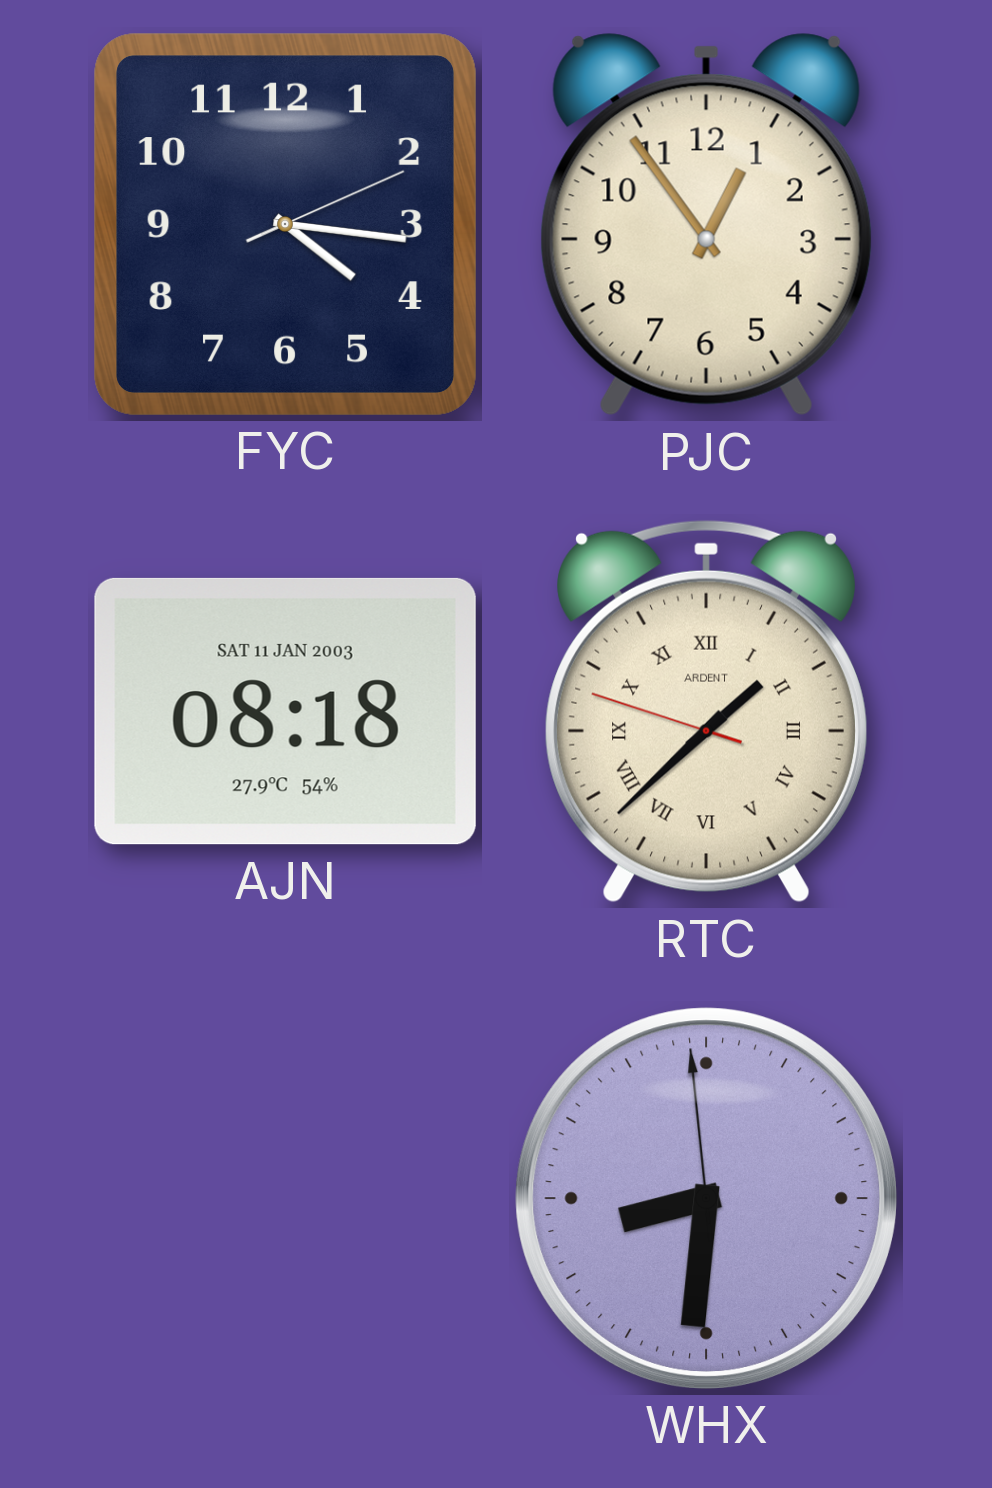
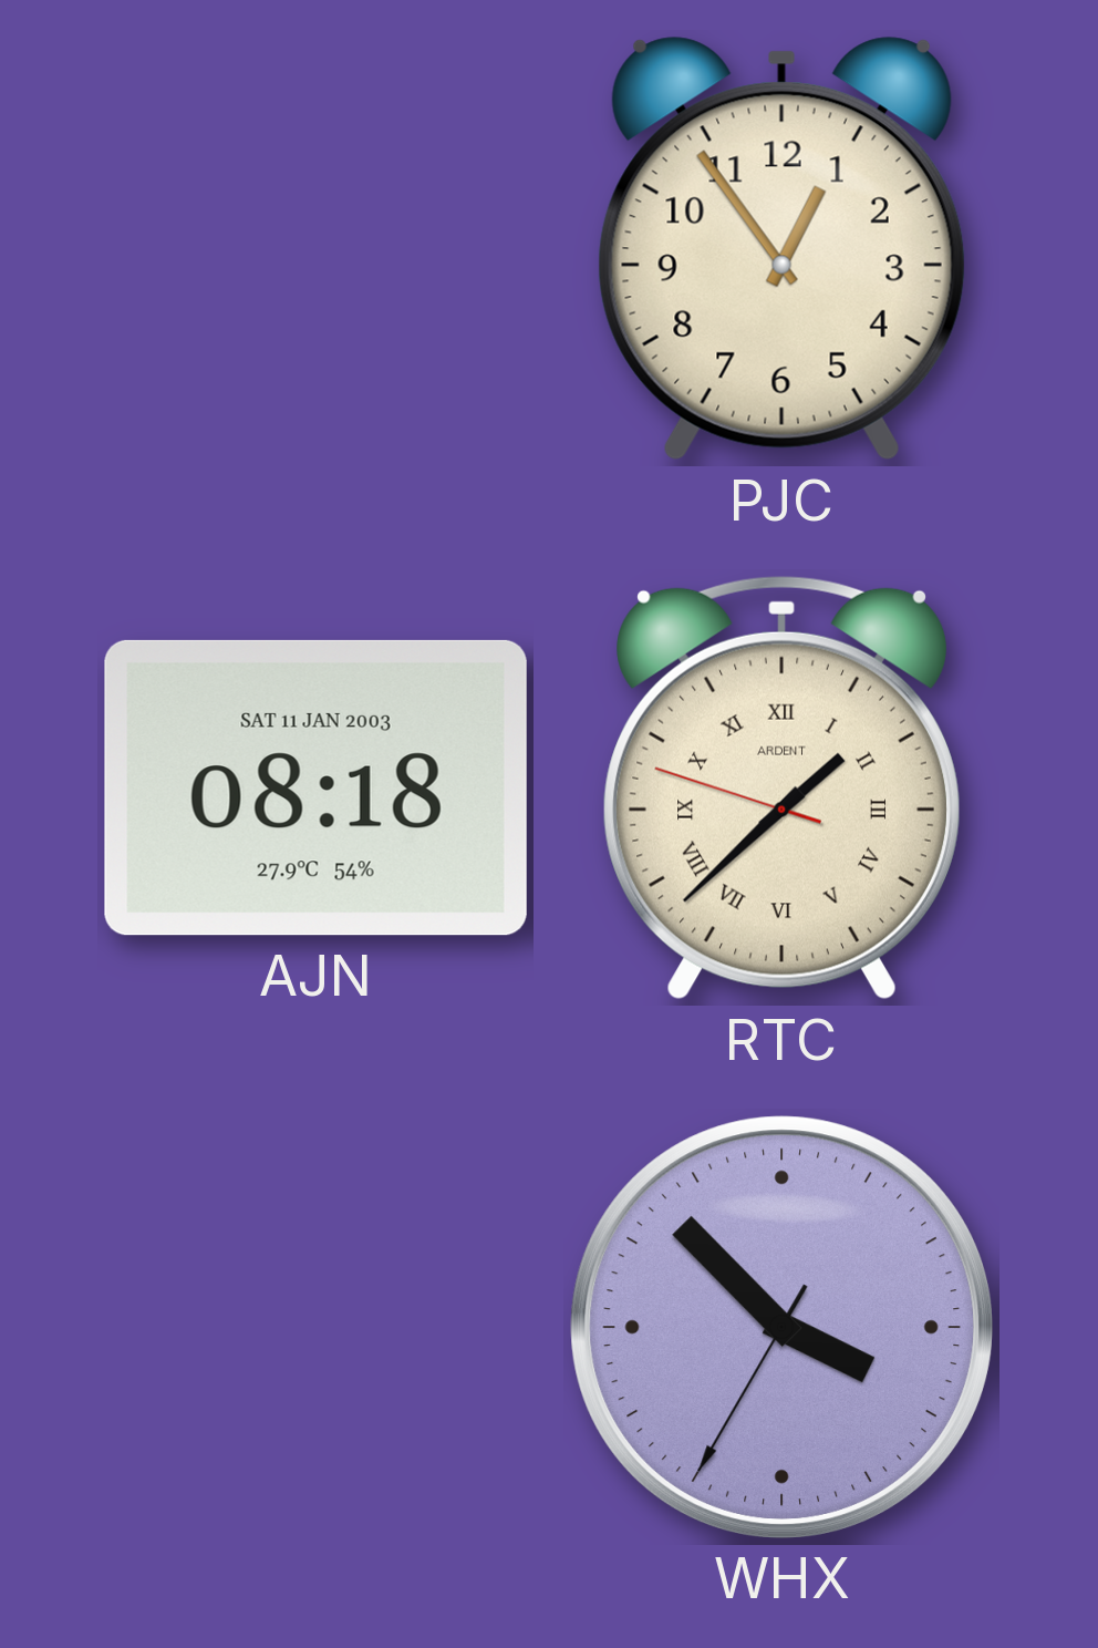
FYC: 4:16 -> none
WHX: 8:30 -> 3:52
